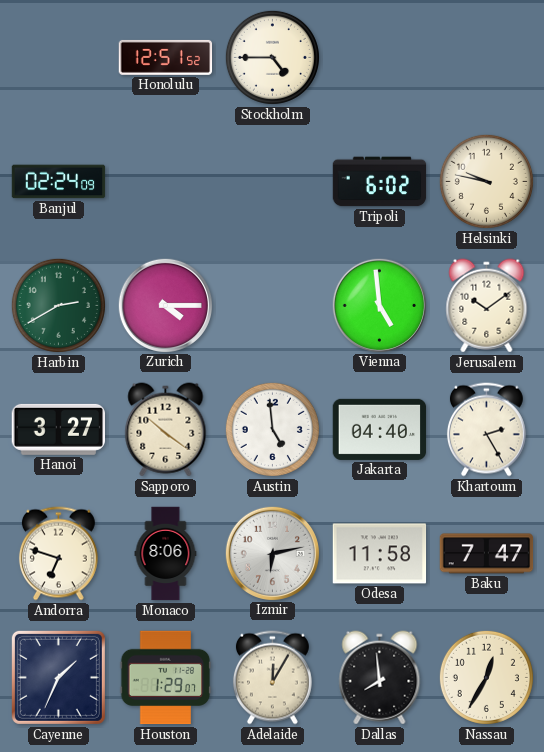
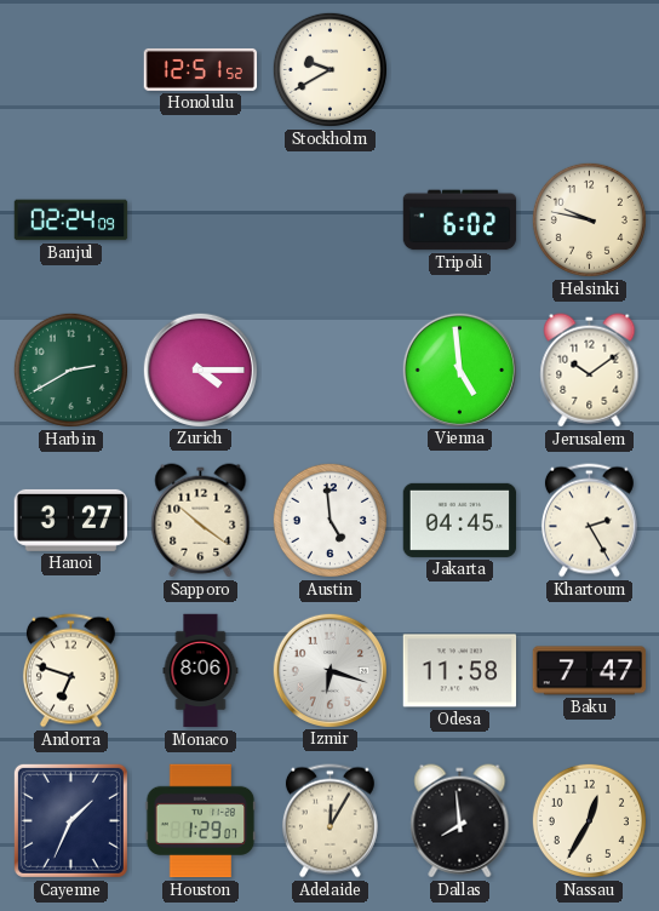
Stockholm: 4:45 -> 9:40
Jakarta: 04:40 -> 04:45
Izmir: 6:13 -> 6:18
